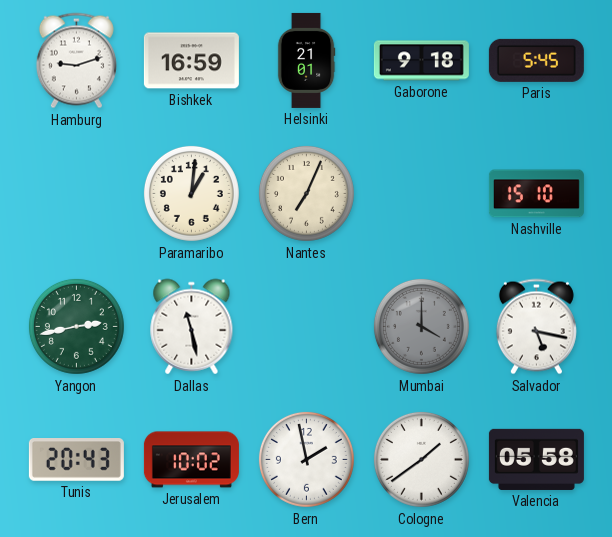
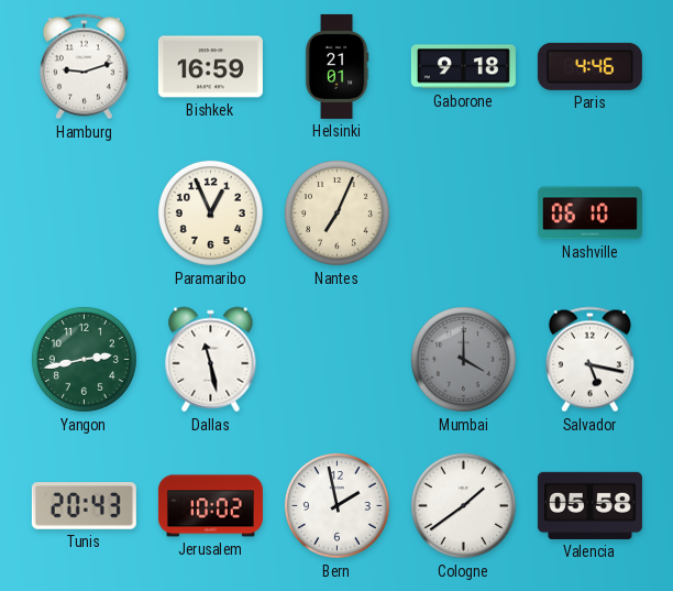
Paris: 5:45 -> 4:46
Paramaribo: 1:01 -> 12:56
Nashville: 15:10 -> 06:10
